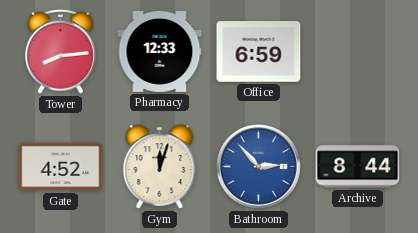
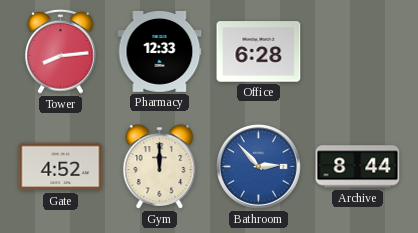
Office: 6:59 -> 6:28
Gym: 12:03 -> 12:00
